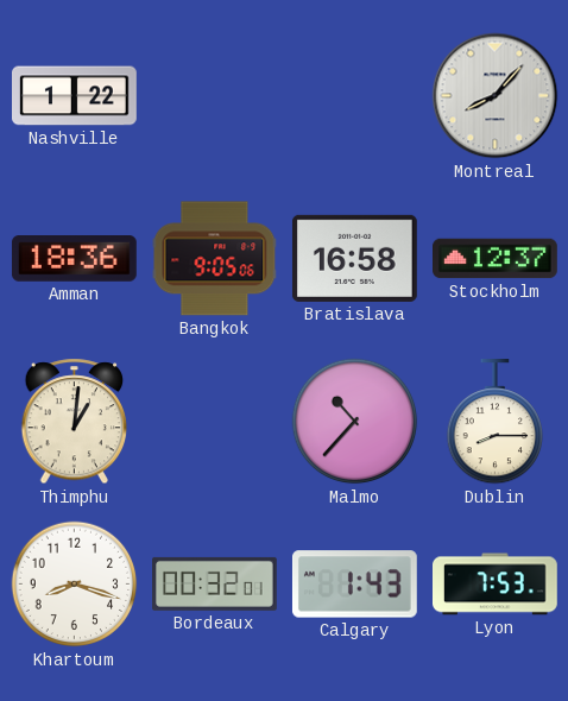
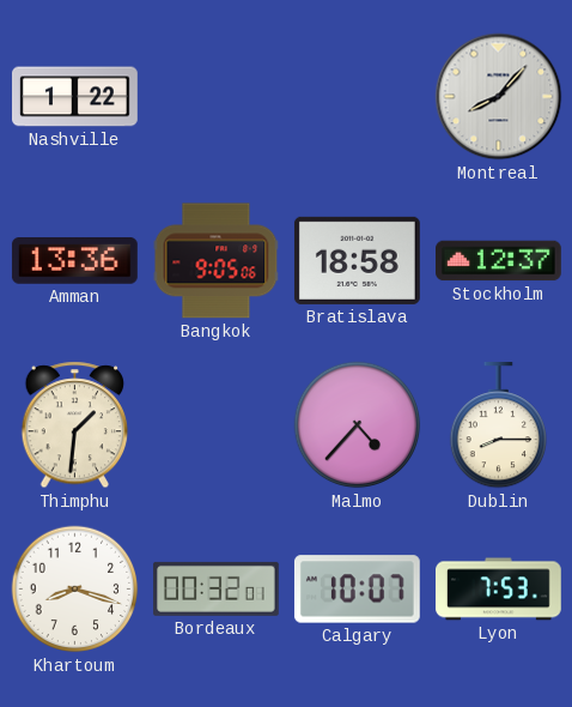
Amman: 18:36 -> 13:36
Bratislava: 16:58 -> 18:58
Thimphu: 1:01 -> 1:31
Malmo: 10:37 -> 4:37
Calgary: 1:43 -> 10:07
